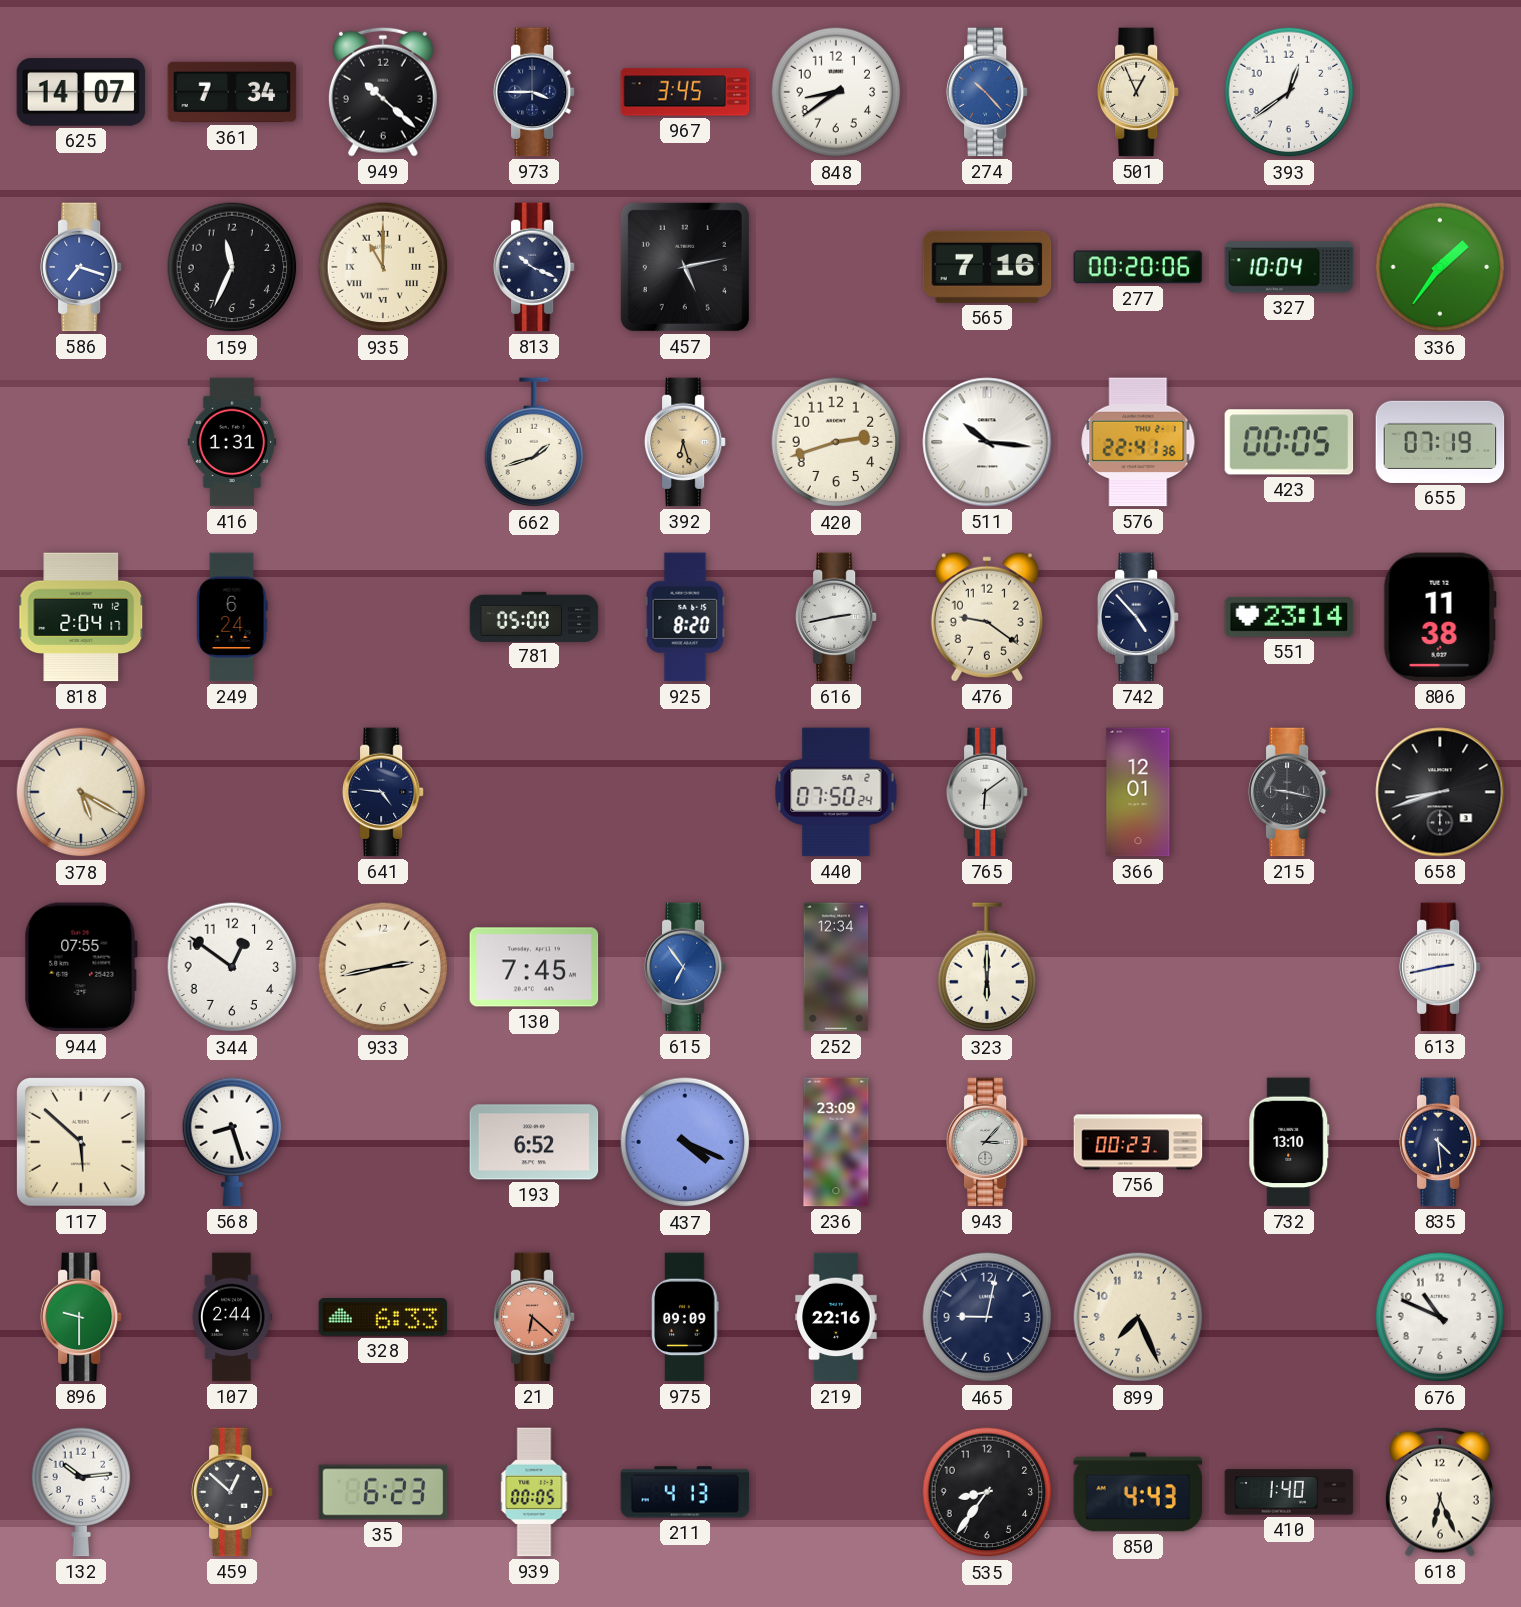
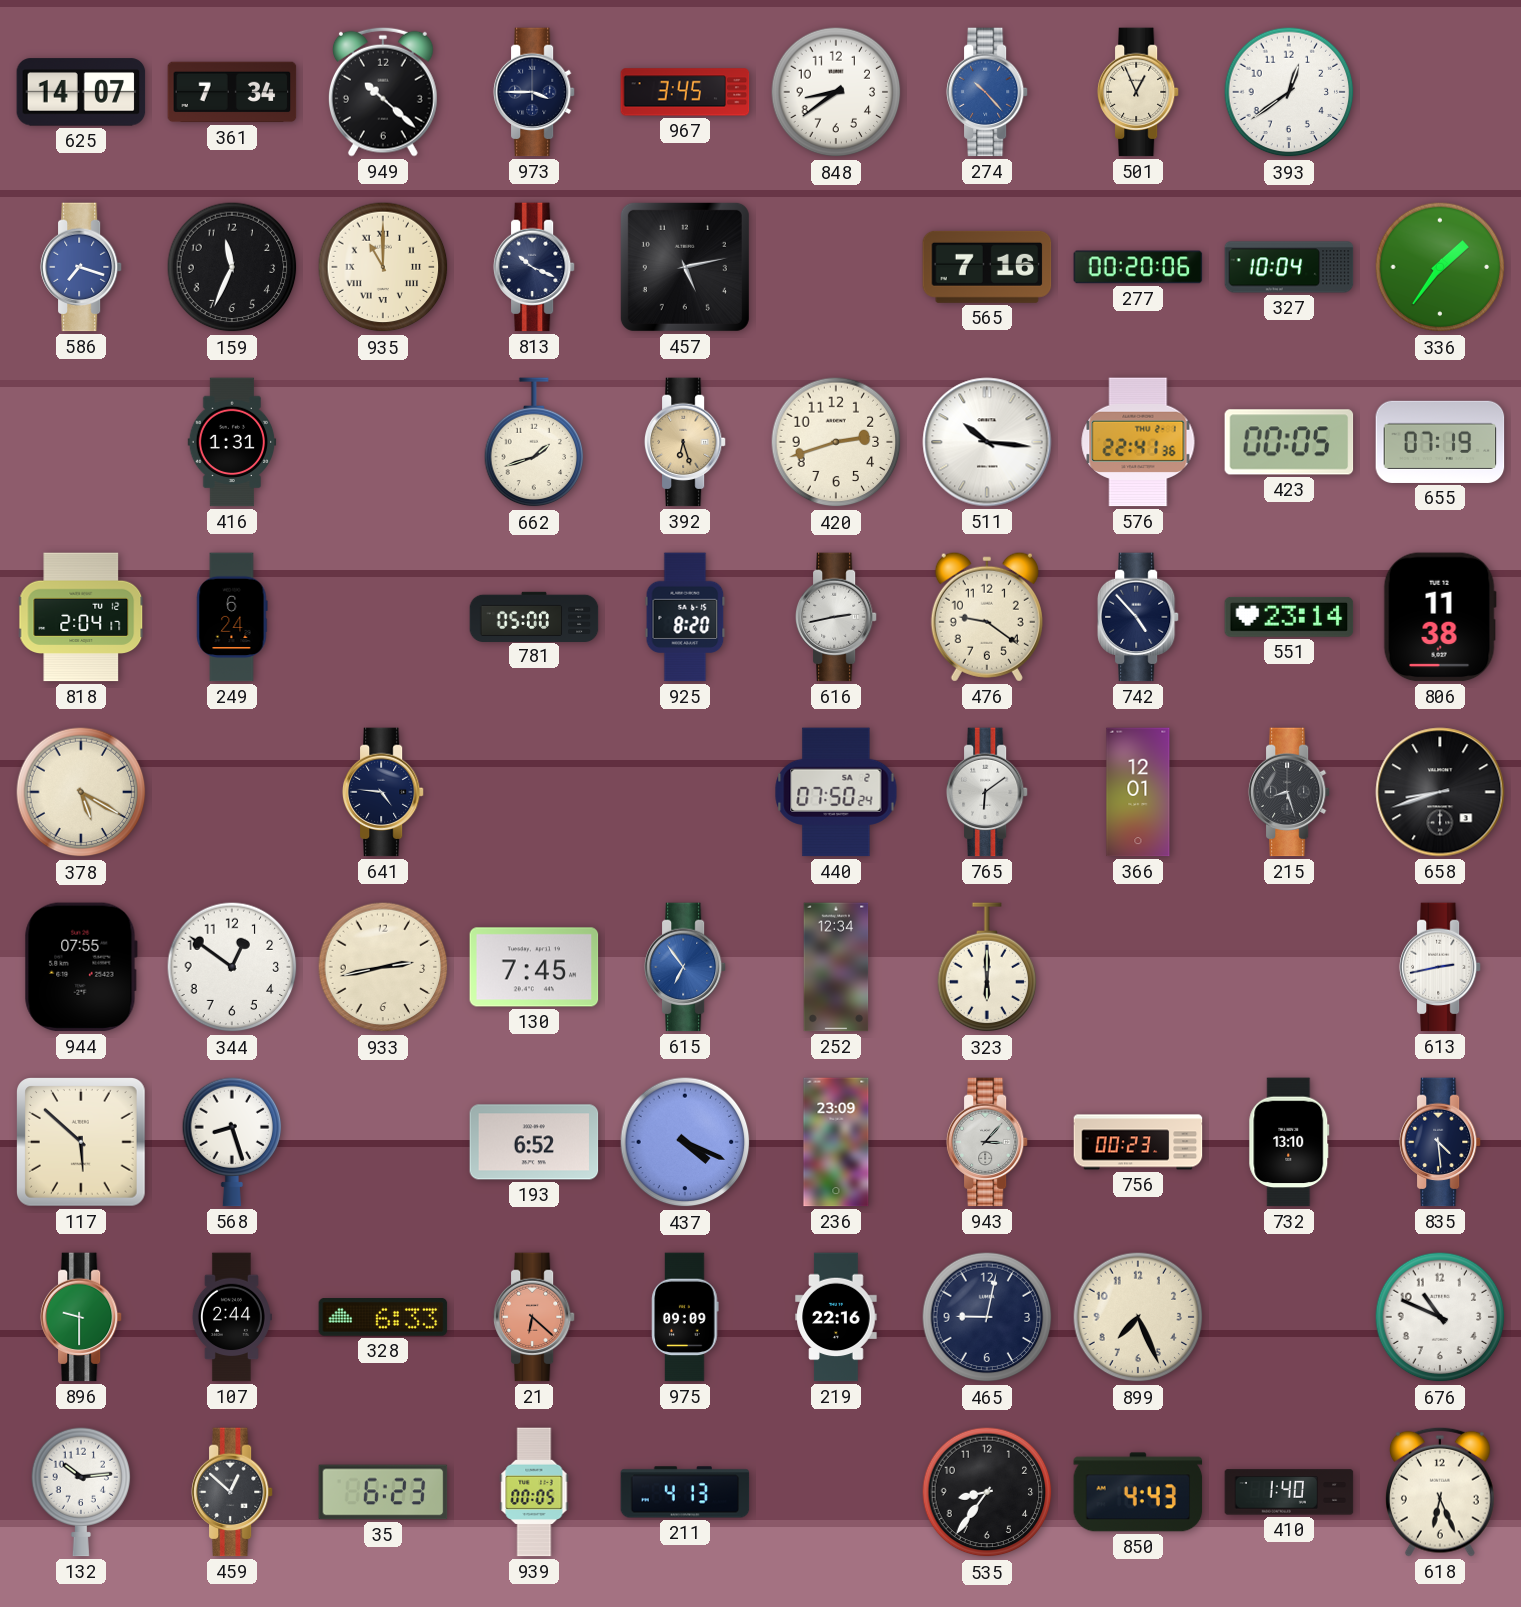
215: 9:17 -> 8:27
